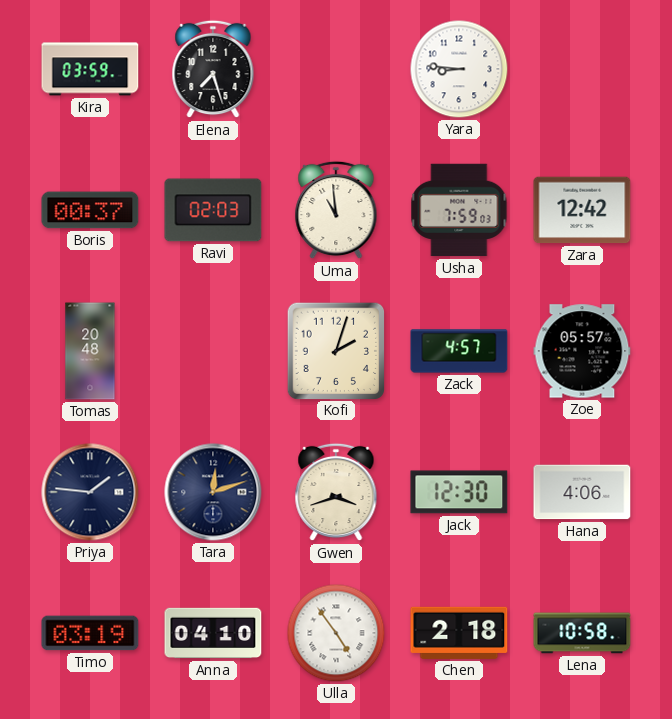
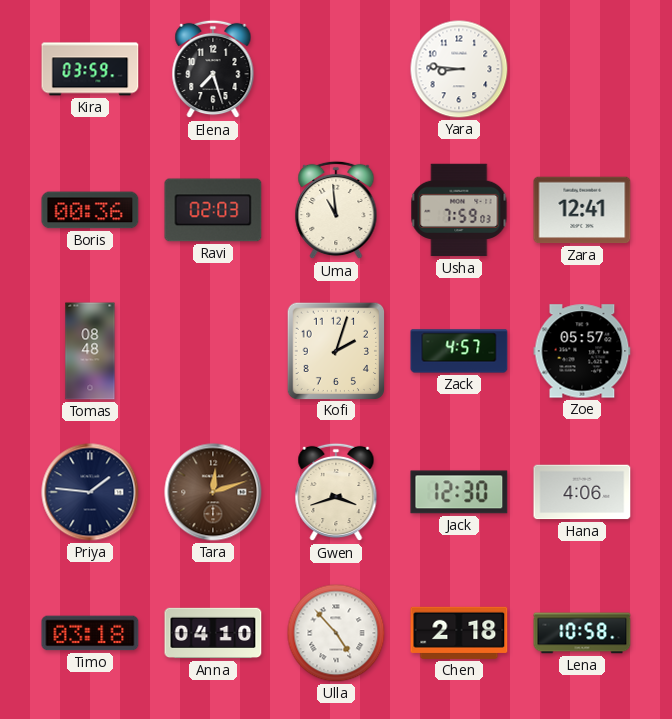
Boris: 00:37 -> 00:36
Zara: 12:42 -> 12:41
Tomas: 20:48 -> 08:48
Tara dial: navy -> brown
Timo: 03:19 -> 03:18
Ulla: 4:54 -> 4:53
